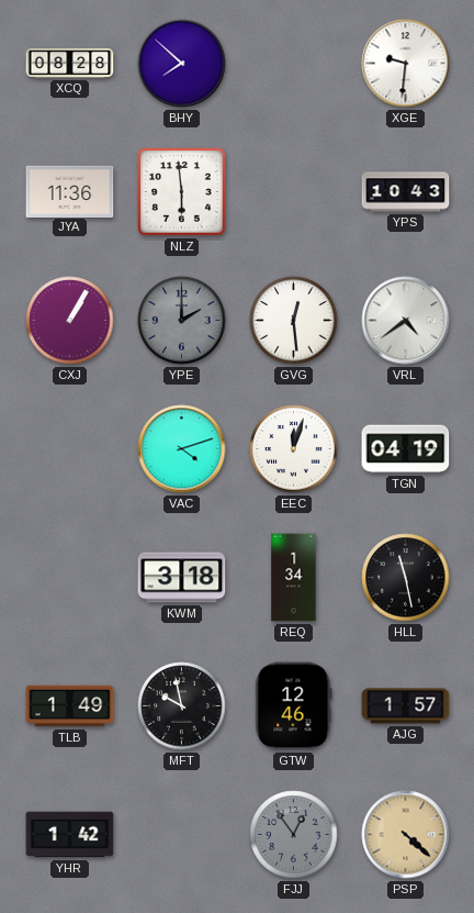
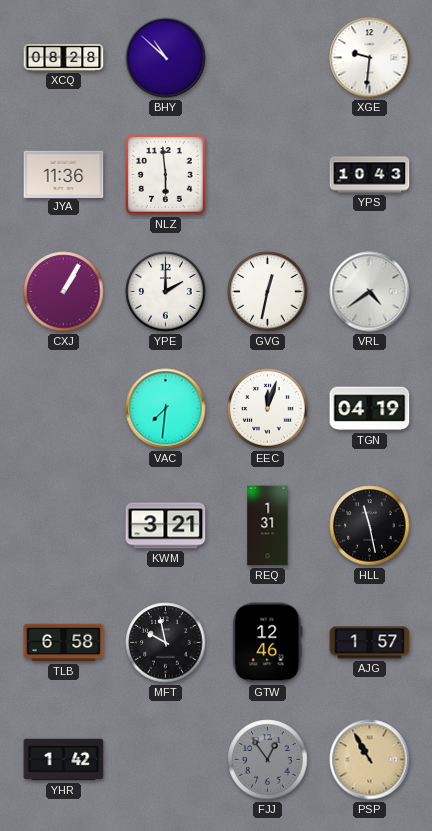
BHY: 7:52 -> 10:52
YPE dial: grey -> white
GVG: 12:29 -> 12:32
VAC: 4:12 -> 7:31
KWM: 3:18 -> 3:21
REQ: 1:34 -> 1:31
TLB: 1:49 -> 6:58
PSP: 4:22 -> 10:55
